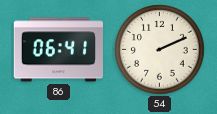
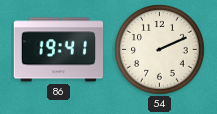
86: 06:41 -> 19:41
